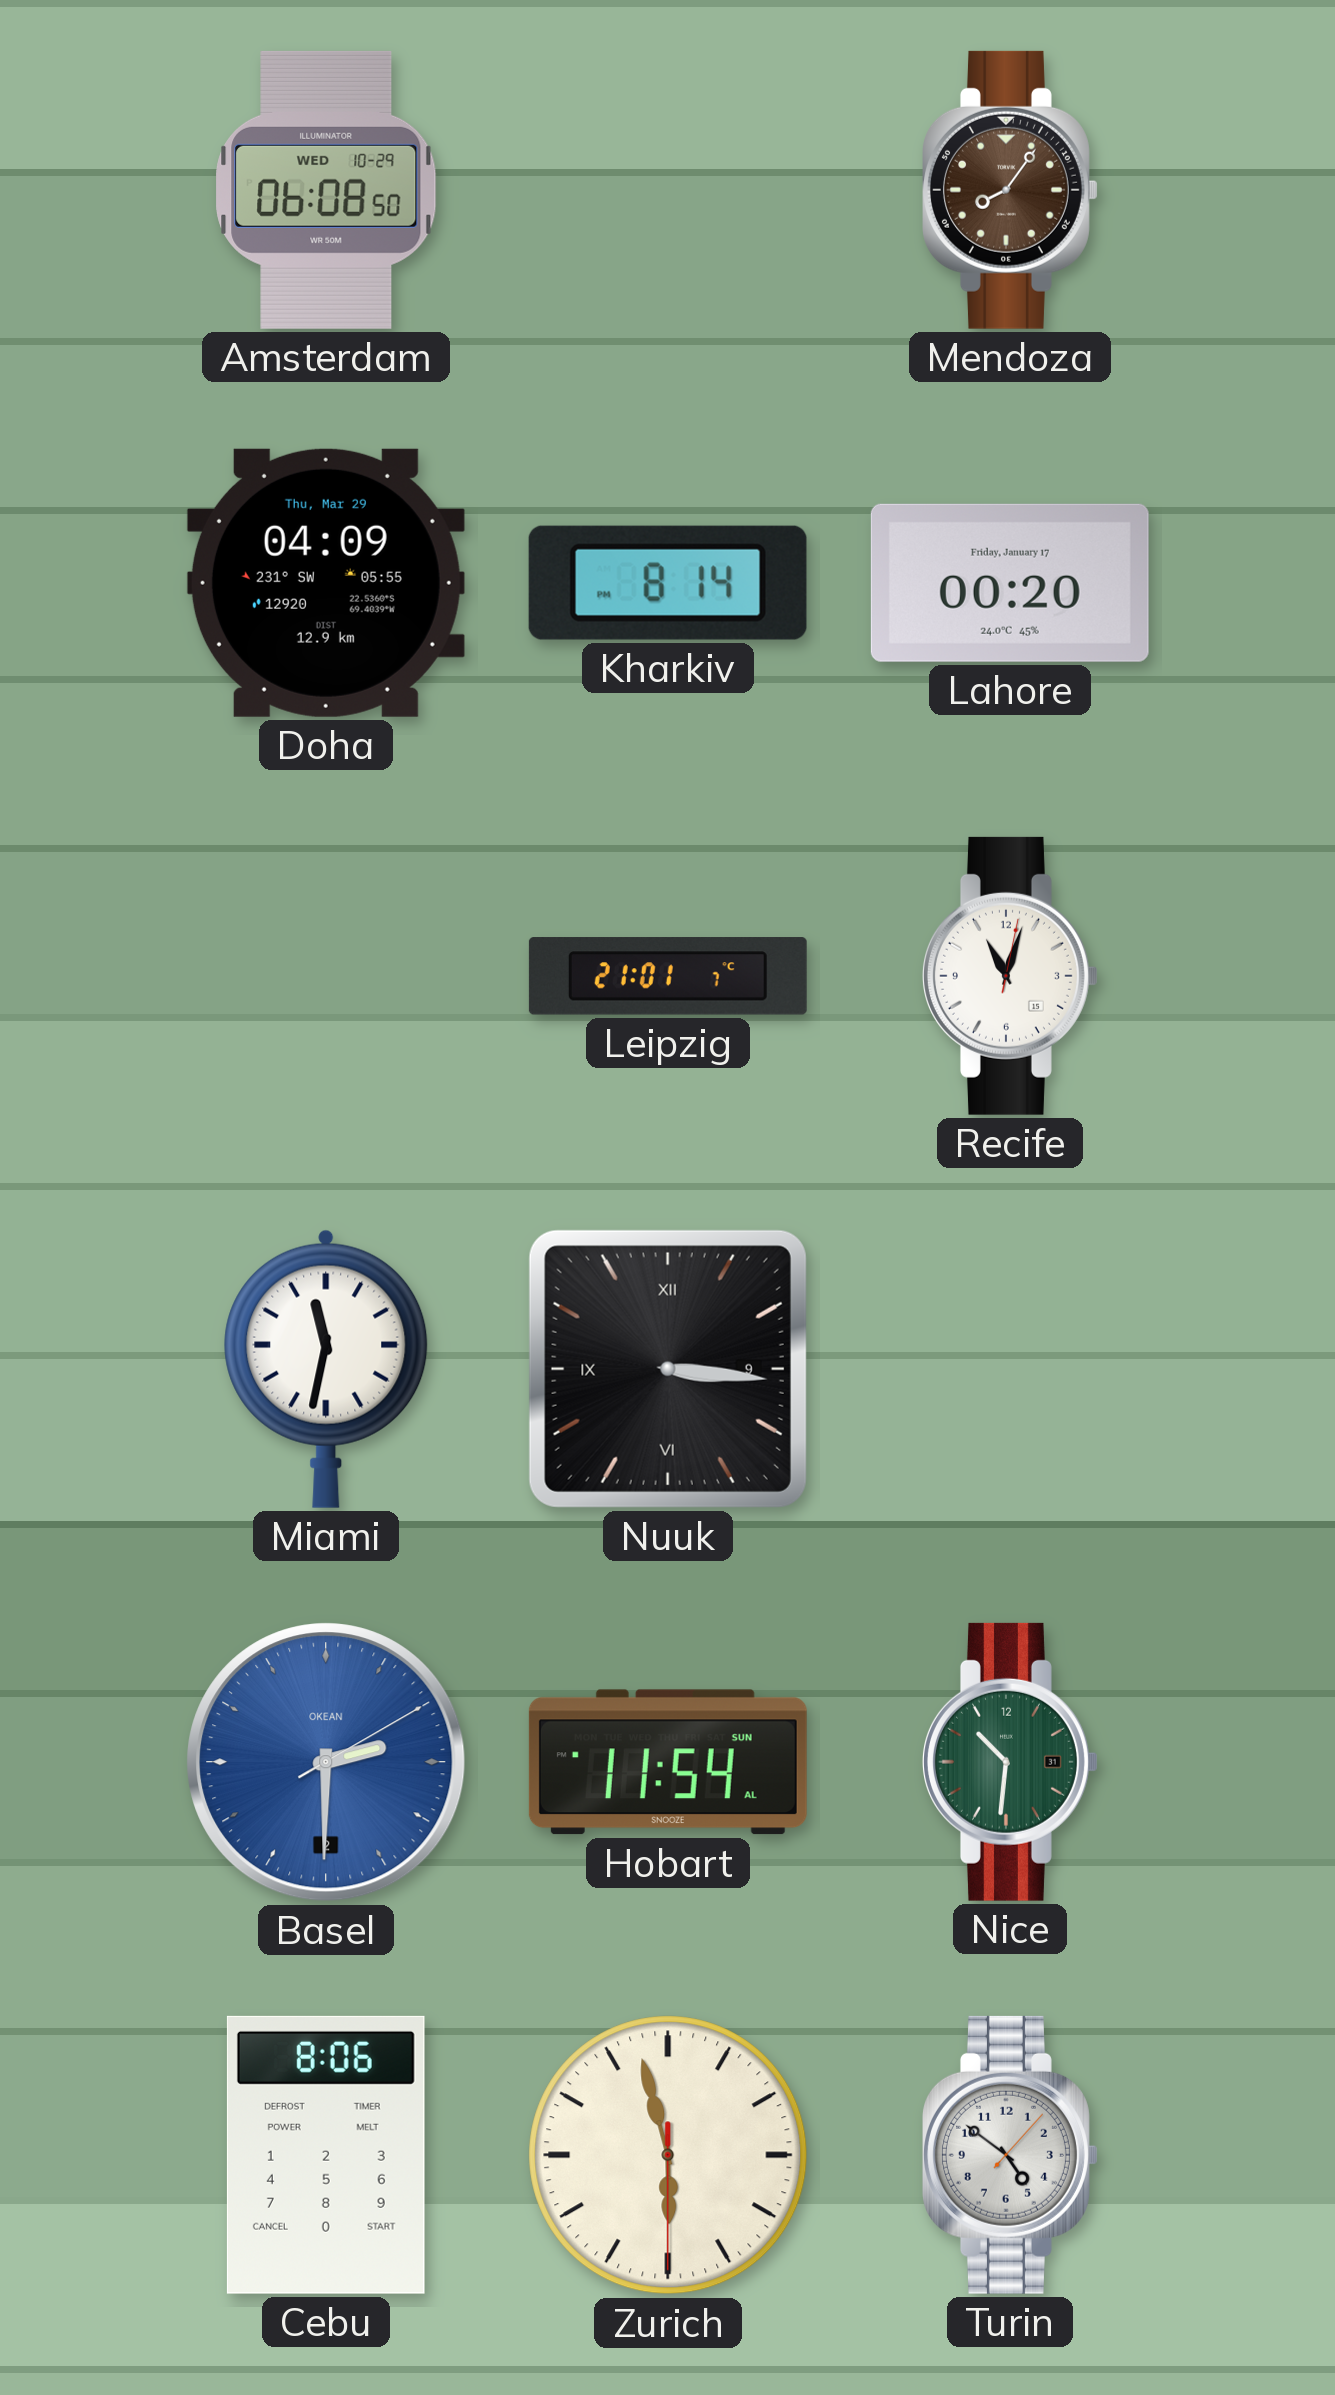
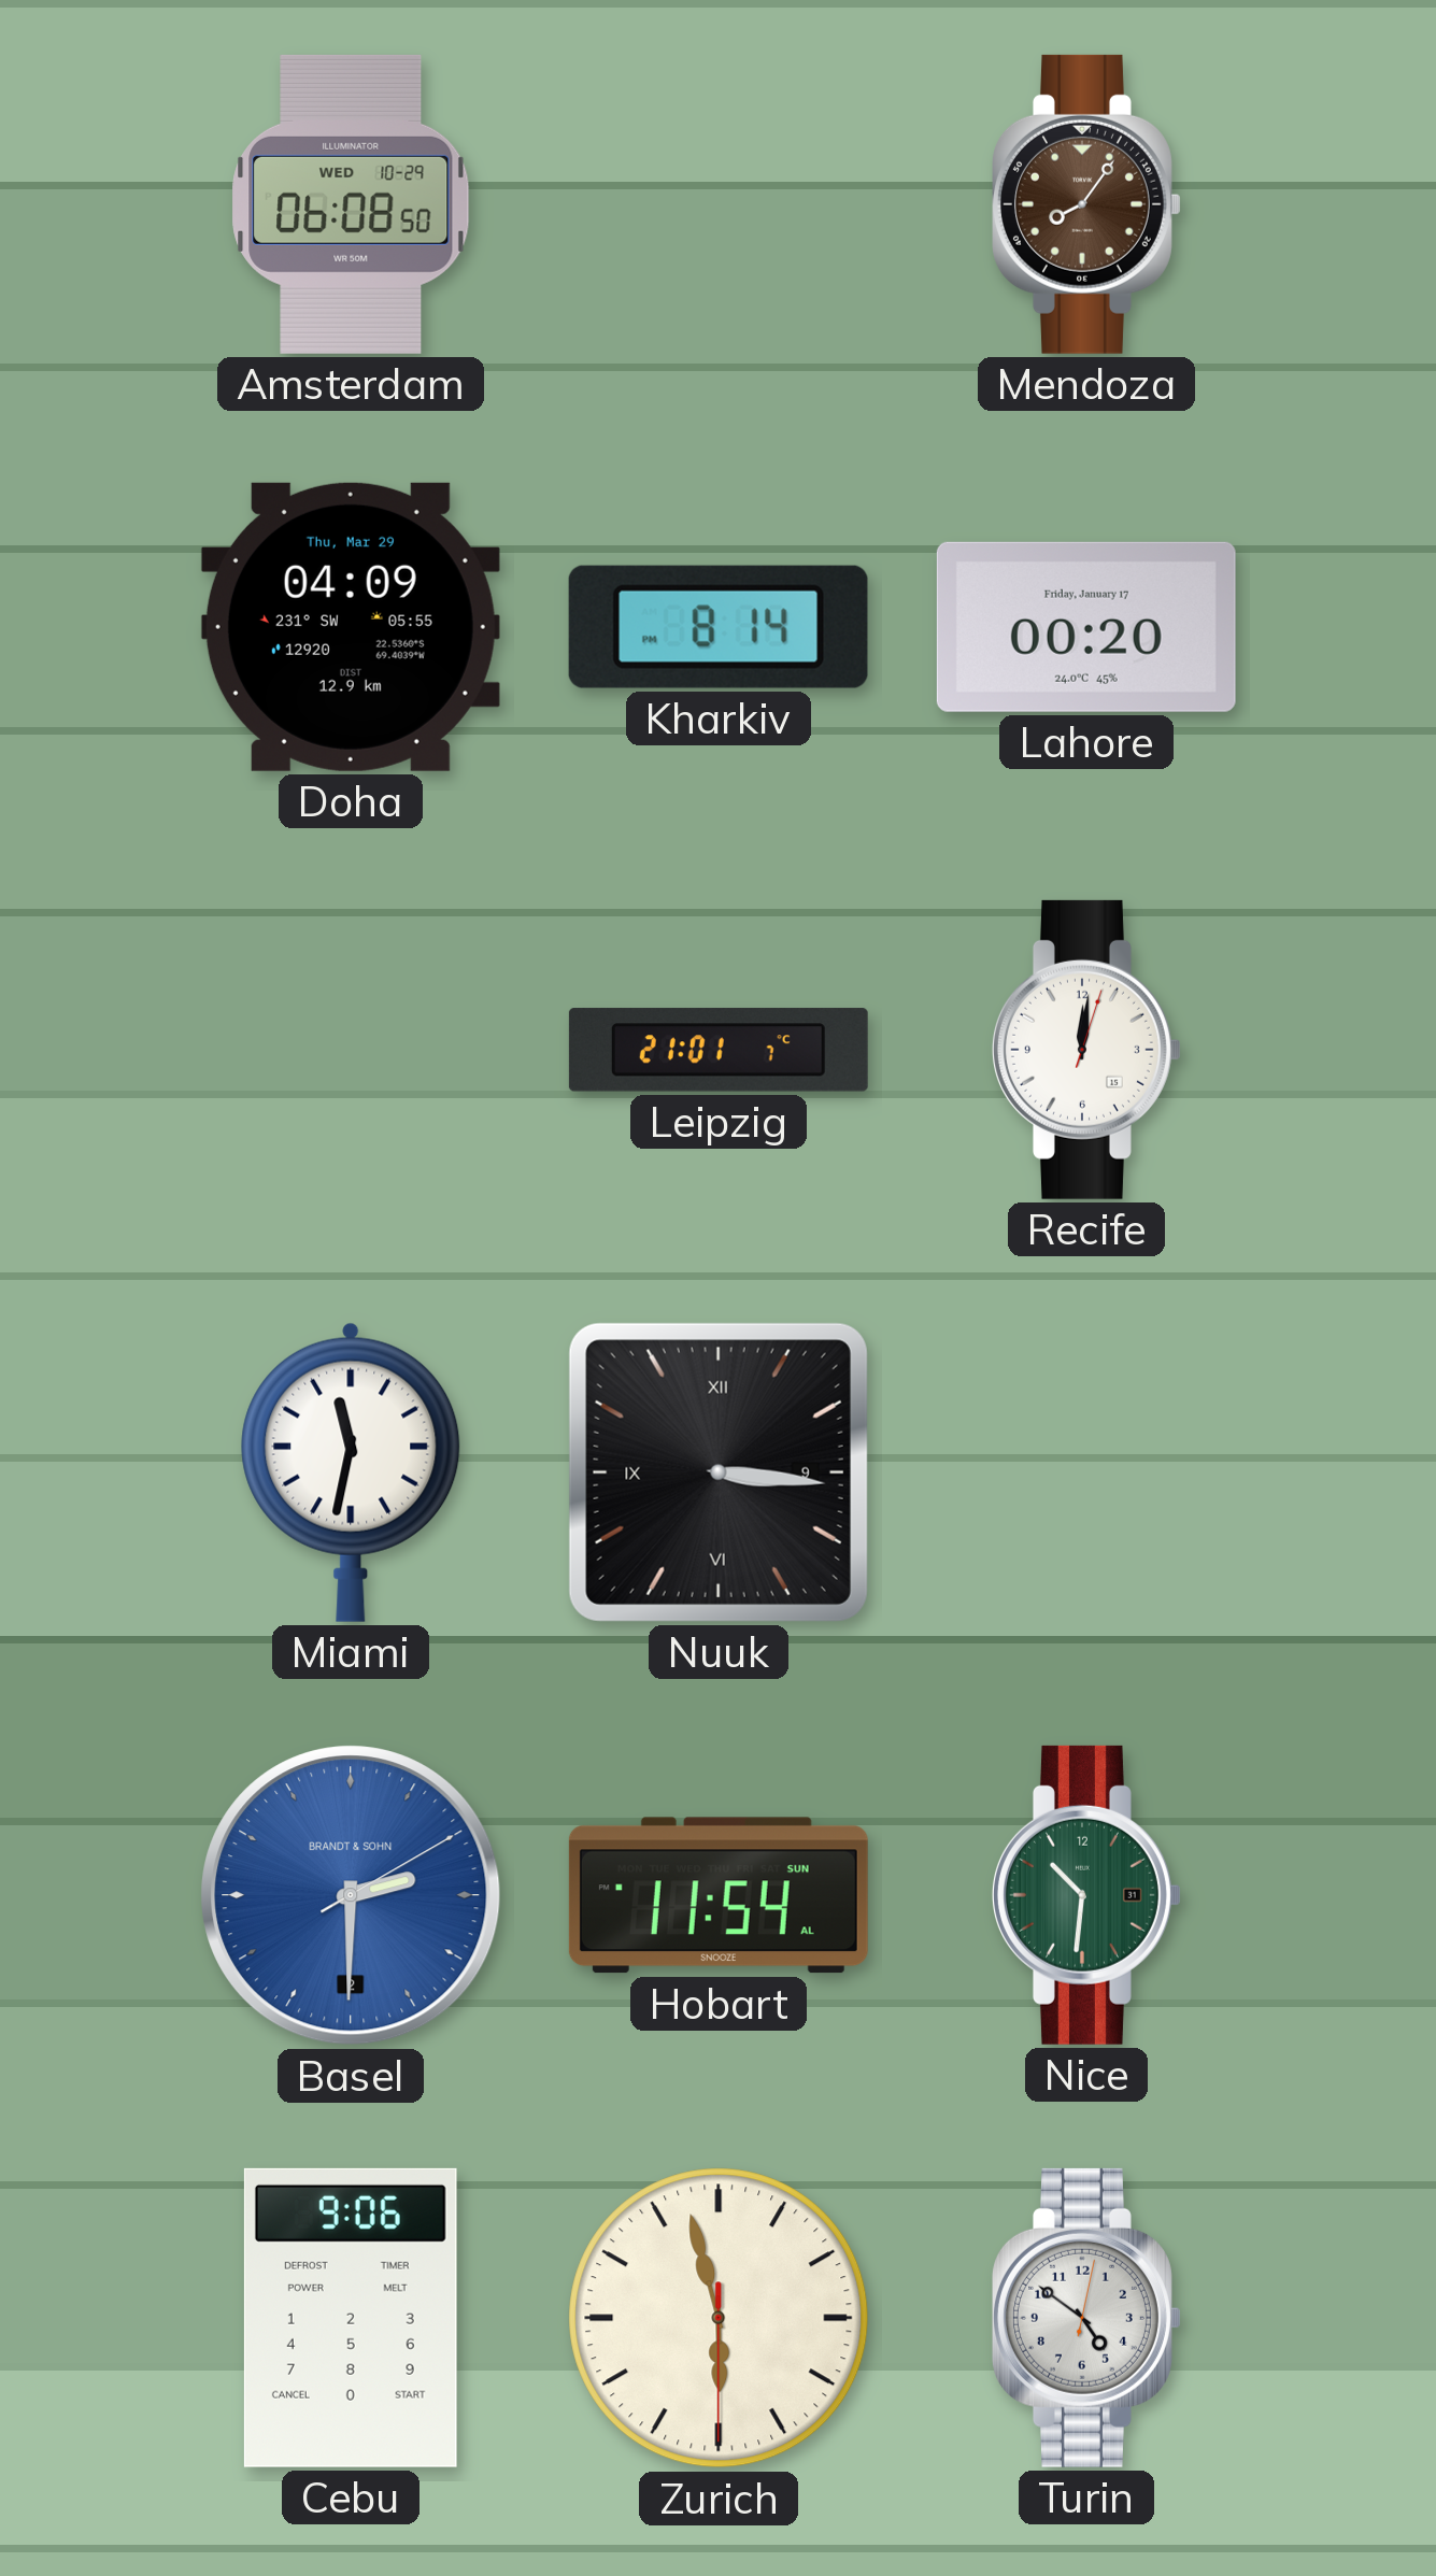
Recife: 11:03 -> 12:01
Basel brand: OKEAN -> BRANDT & SOHN
Cebu: 8:06 -> 9:06
Turin: 4:51:07 -> 4:51:02
